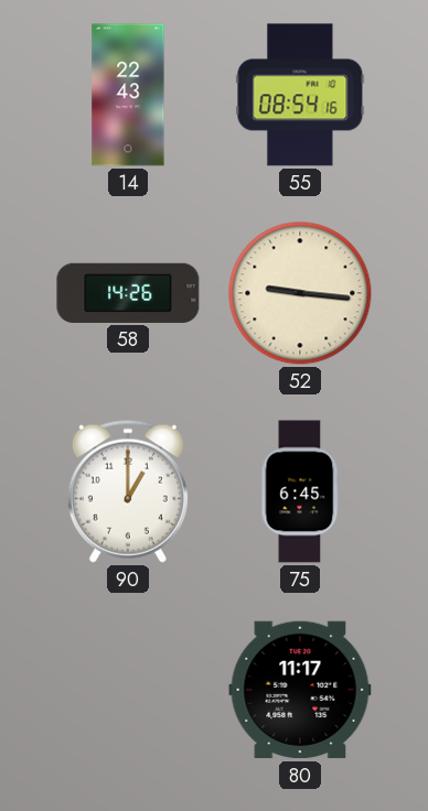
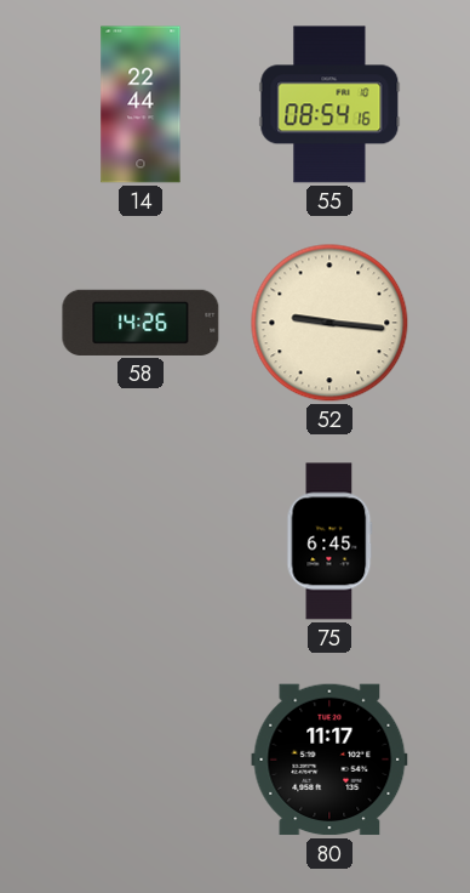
14: 22:43 -> 22:44
90: 1:00 -> none
